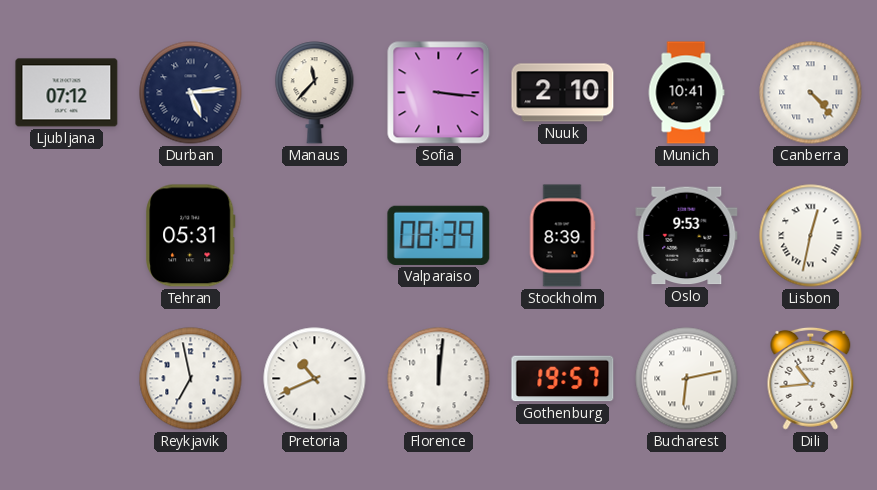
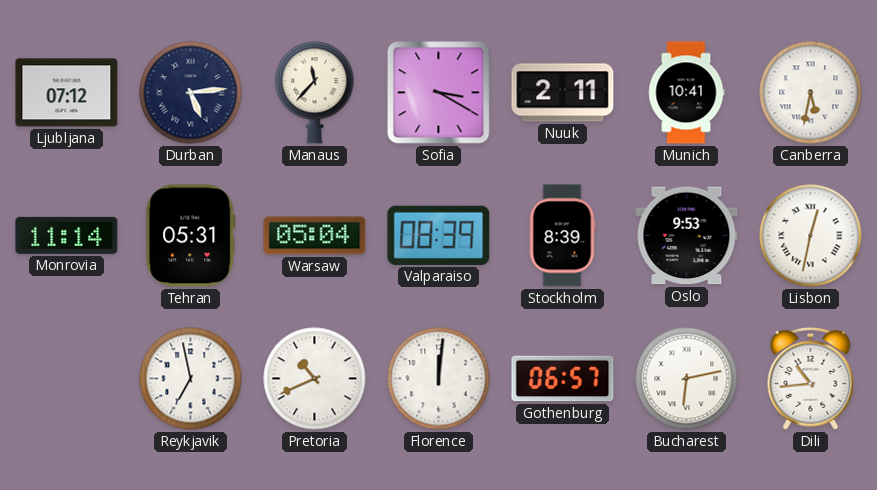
Sofia: 3:16 -> 3:20
Nuuk: 2:10 -> 2:11
Canberra: 4:23 -> 5:32
Monrovia: none -> 11:14
Warsaw: none -> 05:04
Gothenburg: 19:57 -> 06:57
